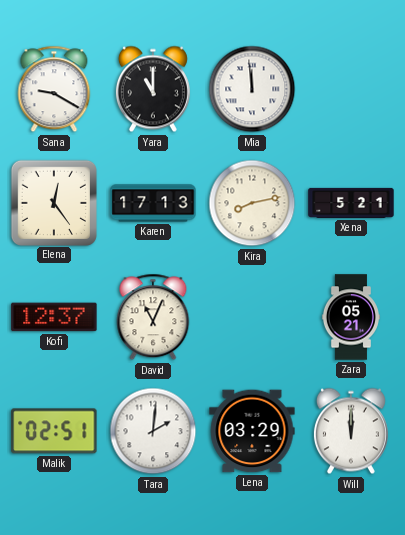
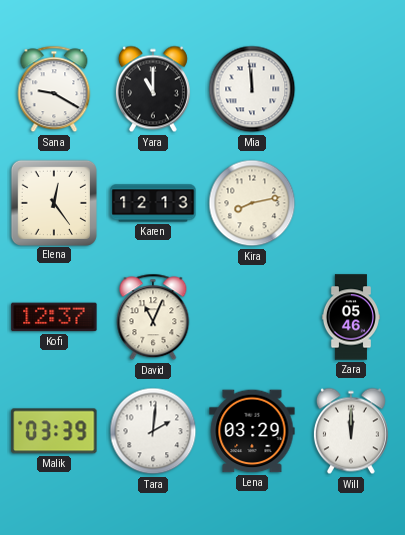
Karen: 17:13 -> 12:13
Xena: 5:21 -> none
Zara: 05:21 -> 05:46
Malik: 02:51 -> 03:39
